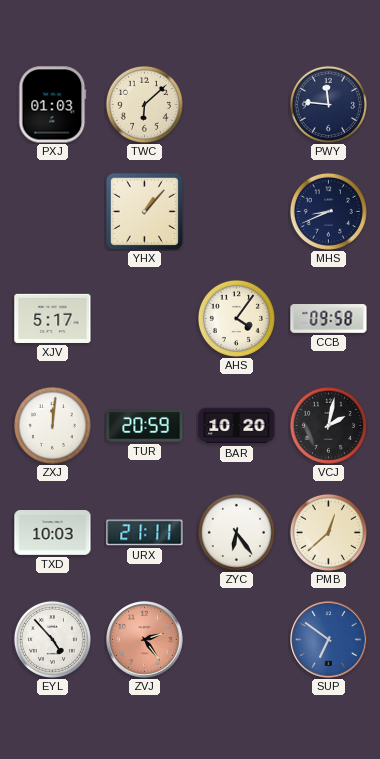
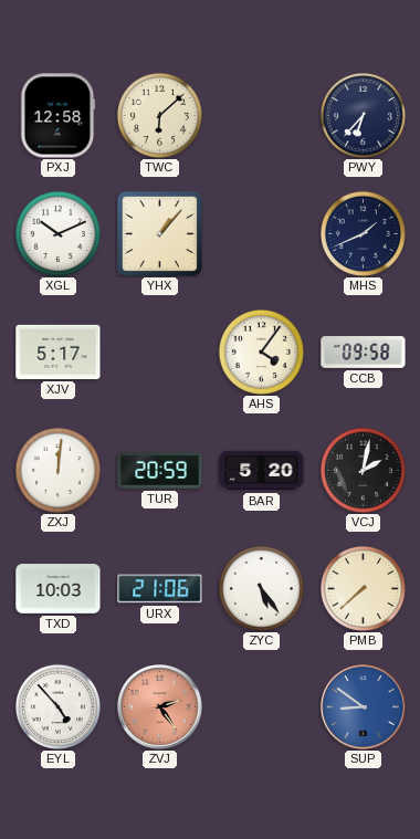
PXJ: 01:03 -> 12:58
PWY: 11:46 -> 6:37
XGL: none -> 10:11
MHS: 8:41 -> 1:41
BAR: 10:20 -> 5:20
URX: 21:11 -> 21:06
ZYC: 6:24 -> 5:24
PMB: 12:38 -> 7:38
SUP: 6:51 -> 8:51
